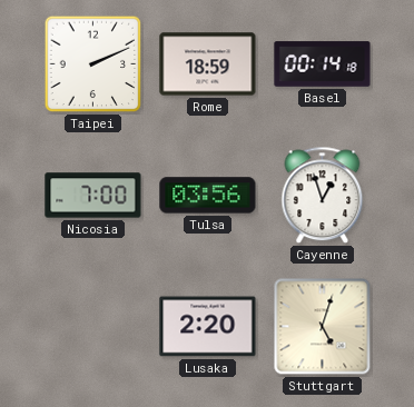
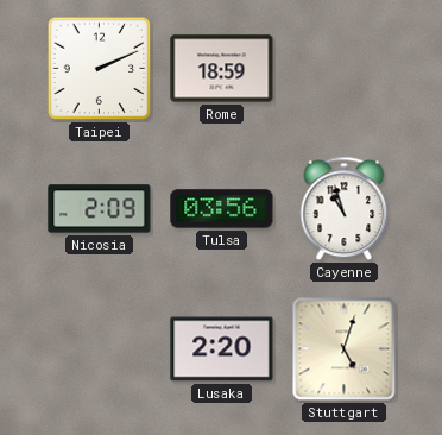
Basel: 00:14 -> none
Nicosia: 7:00 -> 2:09
Cayenne: 12:57 -> 10:57
